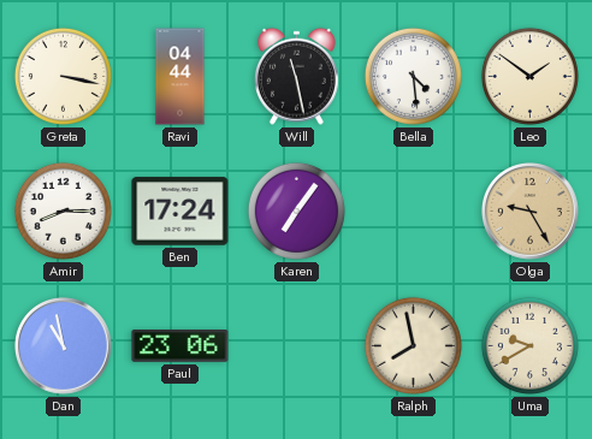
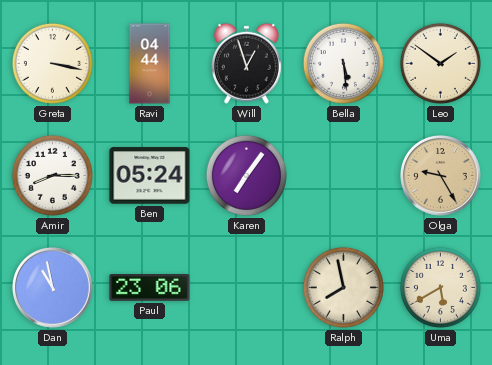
Will: 11:28 -> 12:57
Bella: 4:29 -> 5:29
Ben: 17:24 -> 05:24
Uma: 9:40 -> 5:40
